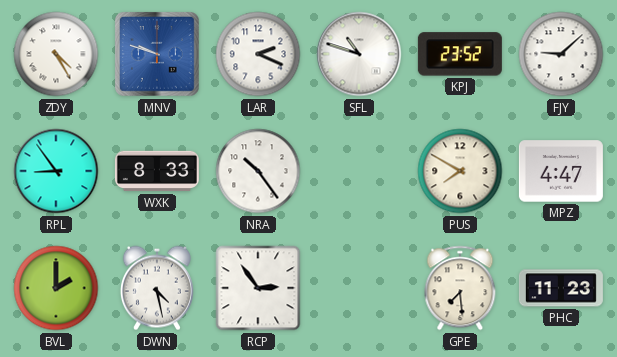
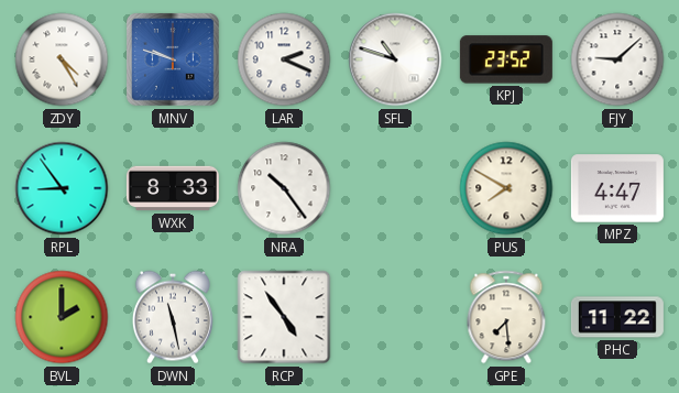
DWN: 4:28 -> 11:28
RCP: 2:54 -> 4:54
PHC: 11:23 -> 11:22
